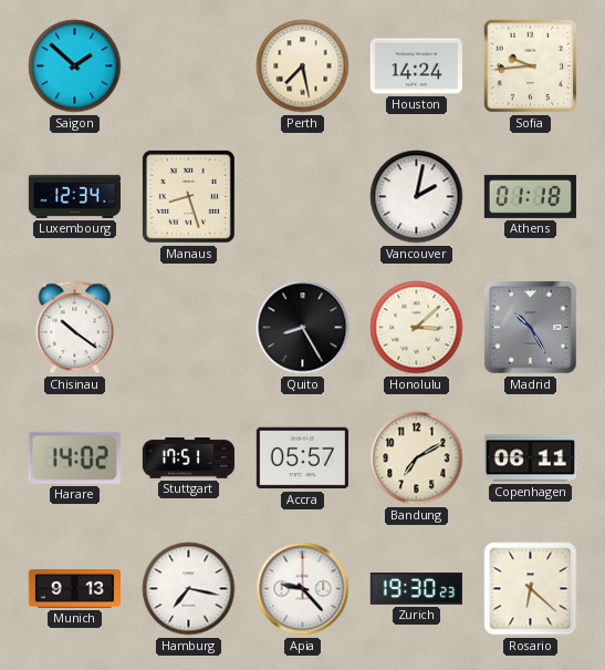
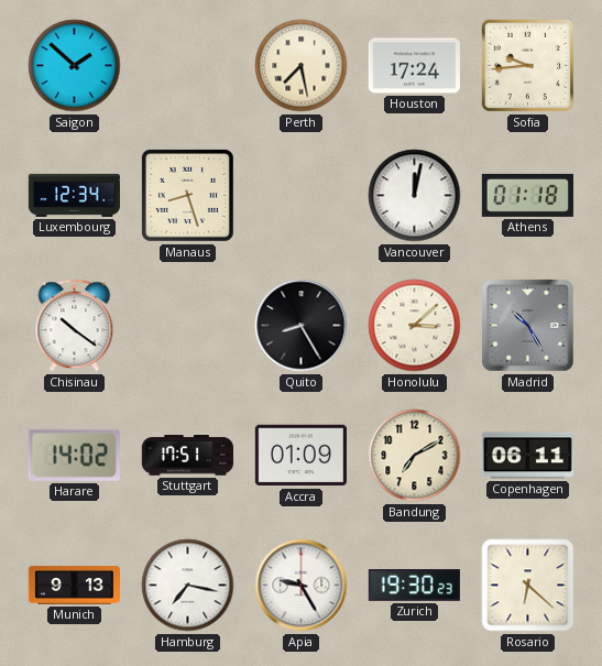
Houston: 14:24 -> 17:24
Vancouver: 2:02 -> 12:02
Accra: 05:57 -> 01:09
Apia: 9:23 -> 9:25
